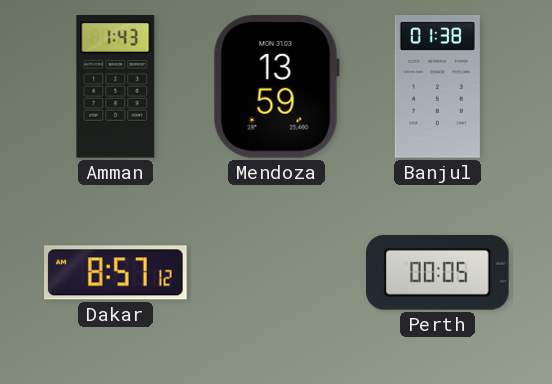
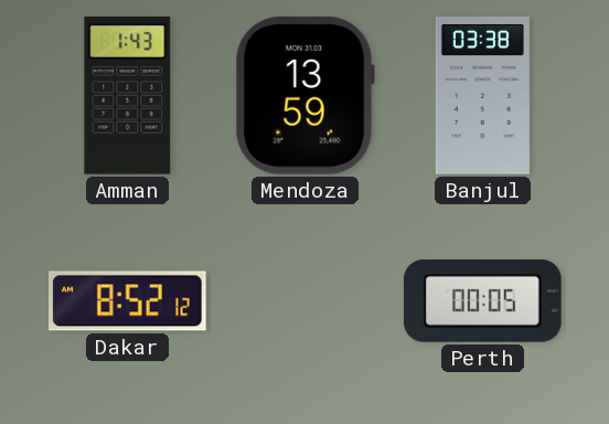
Banjul: 01:38 -> 03:38
Dakar: 8:57 -> 8:52
